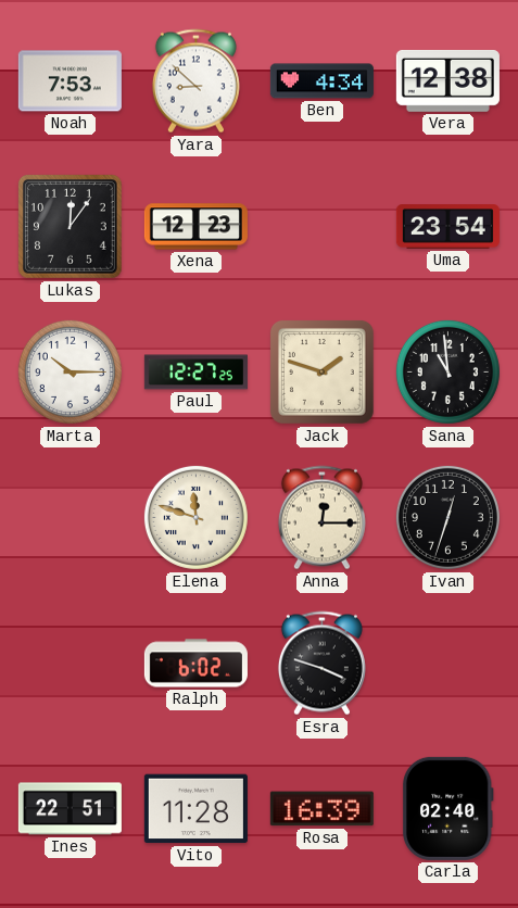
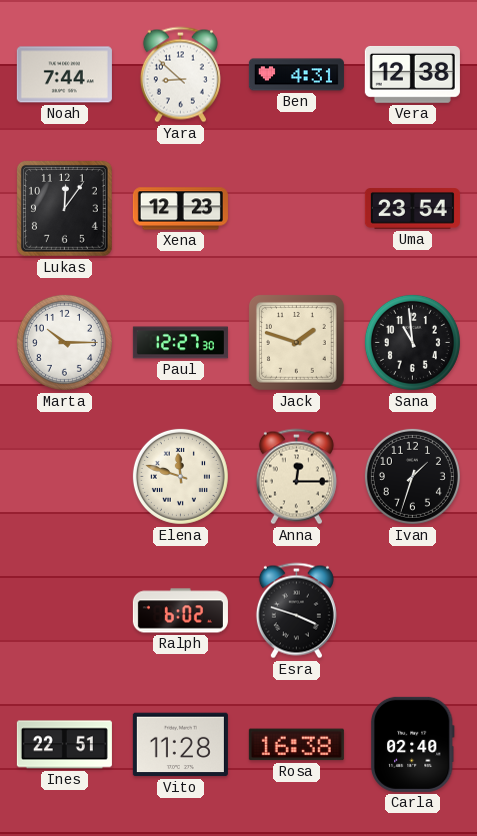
Noah: 7:53 -> 7:44
Ben: 4:34 -> 4:31
Paul: 12:27:25 -> 12:27:30
Ivan: 12:33 -> 1:33
Rosa: 16:39 -> 16:38
